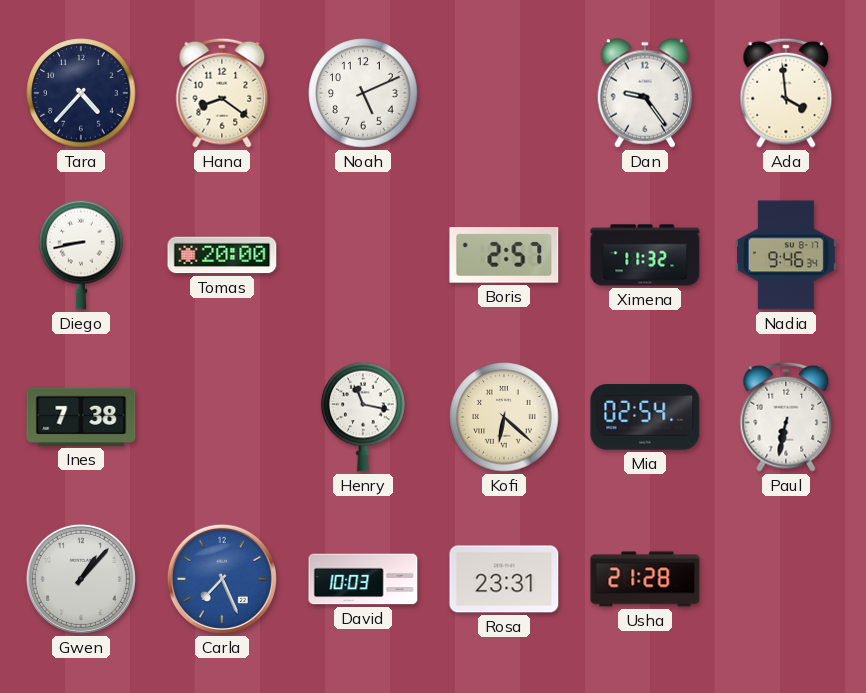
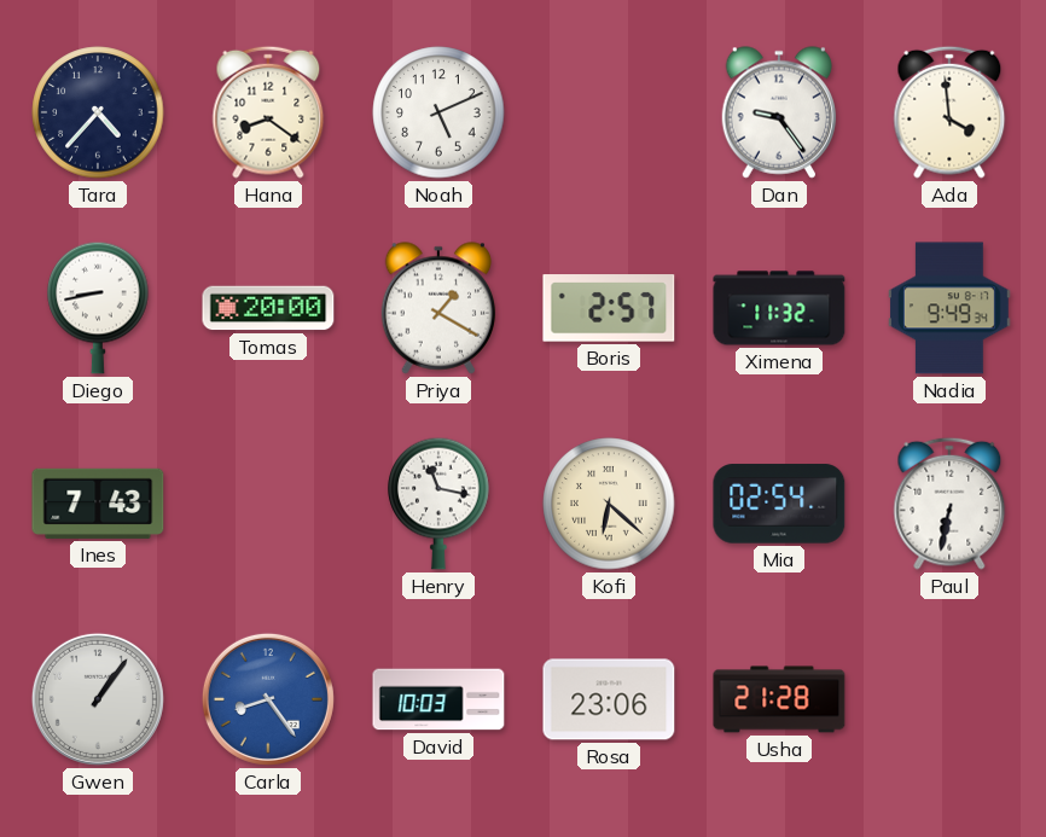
Priya: none -> 1:20
Nadia: 9:46 -> 9:49
Ines: 7:38 -> 7:43
Gwen: 1:07 -> 1:06
Carla: 7:26 -> 8:24
Rosa: 23:31 -> 23:06
